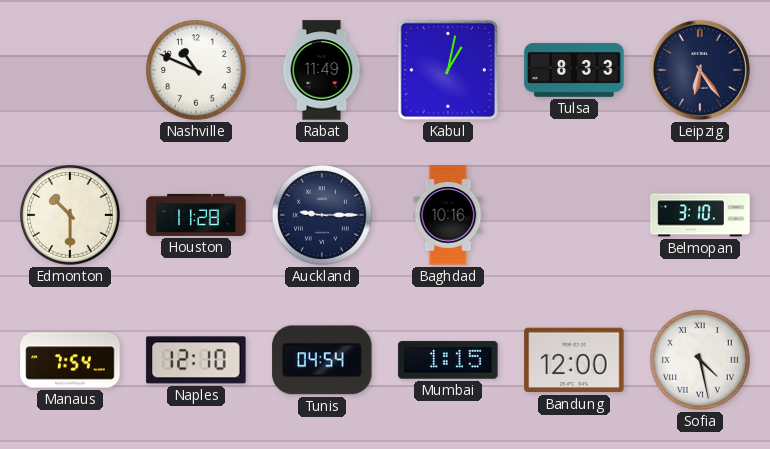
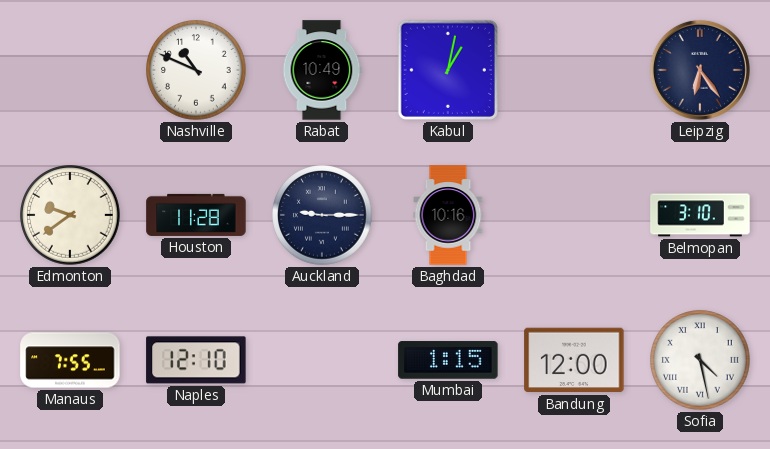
Rabat: 11:49 -> 10:49
Tulsa: 8:33 -> none
Edmonton: 10:30 -> 9:39
Manaus: 7:54 -> 7:55
Tunis: 04:54 -> none
